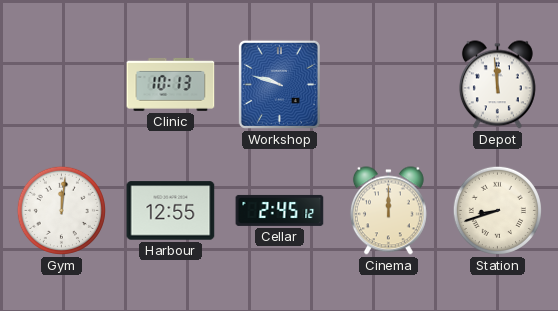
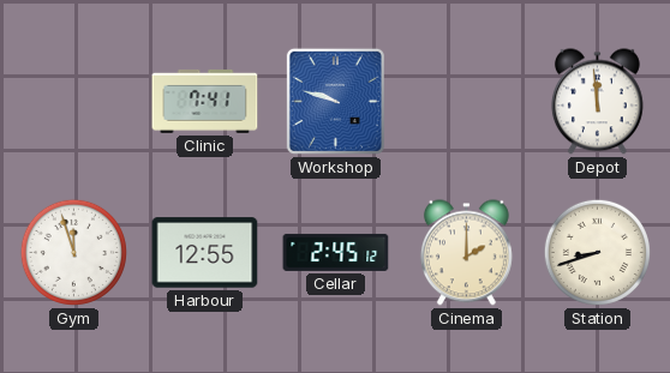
Clinic: 10:13 -> 7:41
Gym: 12:01 -> 11:57
Cinema: 12:00 -> 2:00
